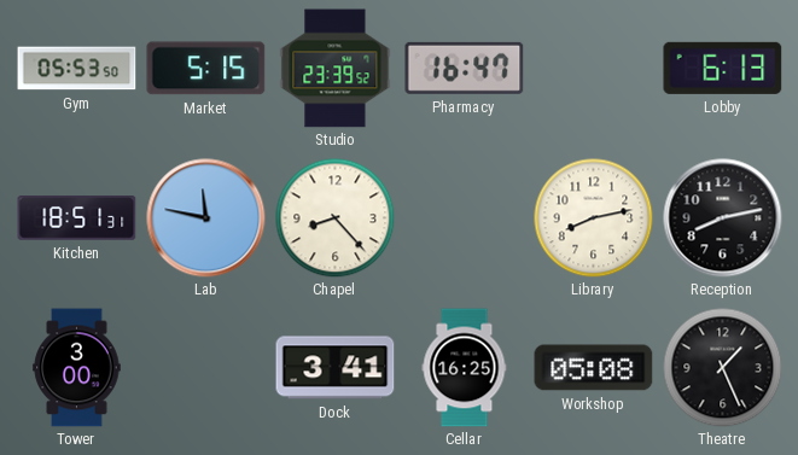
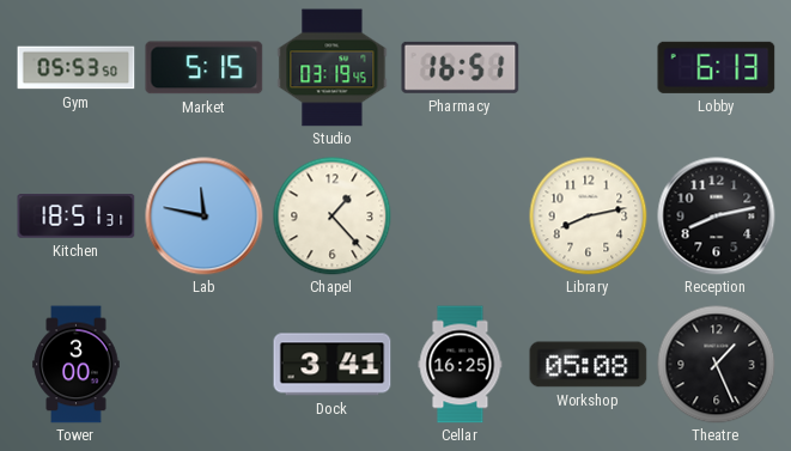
Studio: 23:39 -> 03:19
Pharmacy: 16:47 -> 16:51
Chapel: 8:23 -> 1:23
